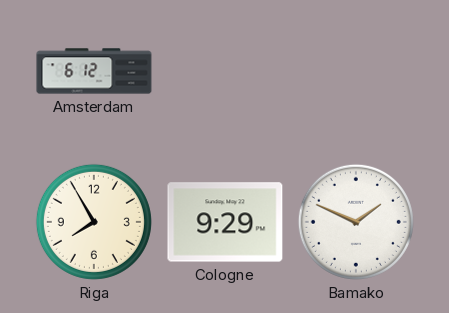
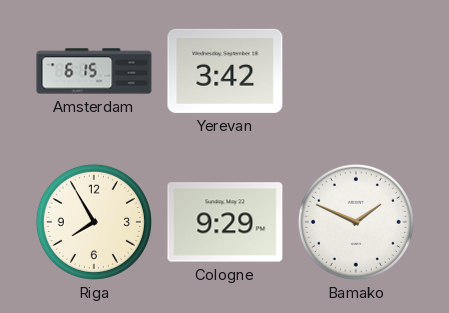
Amsterdam: 6:12 -> 6:15
Yerevan: none -> 3:42
